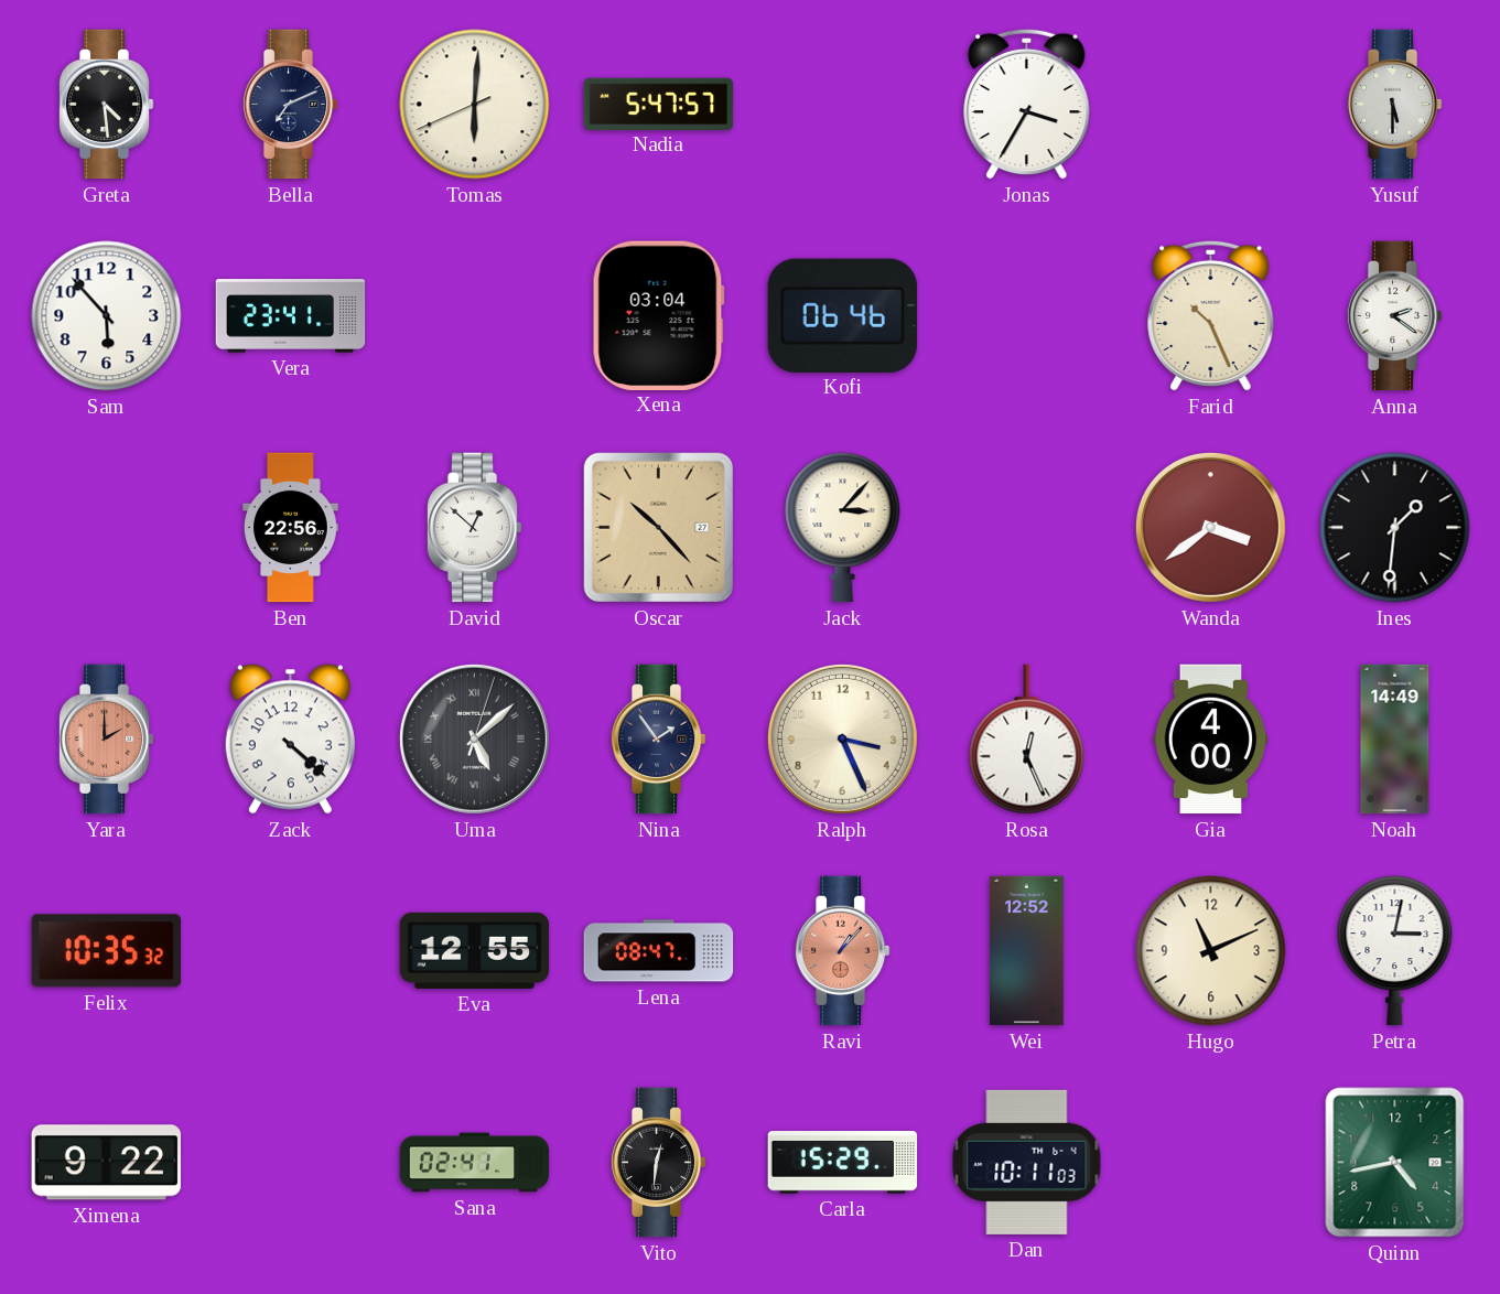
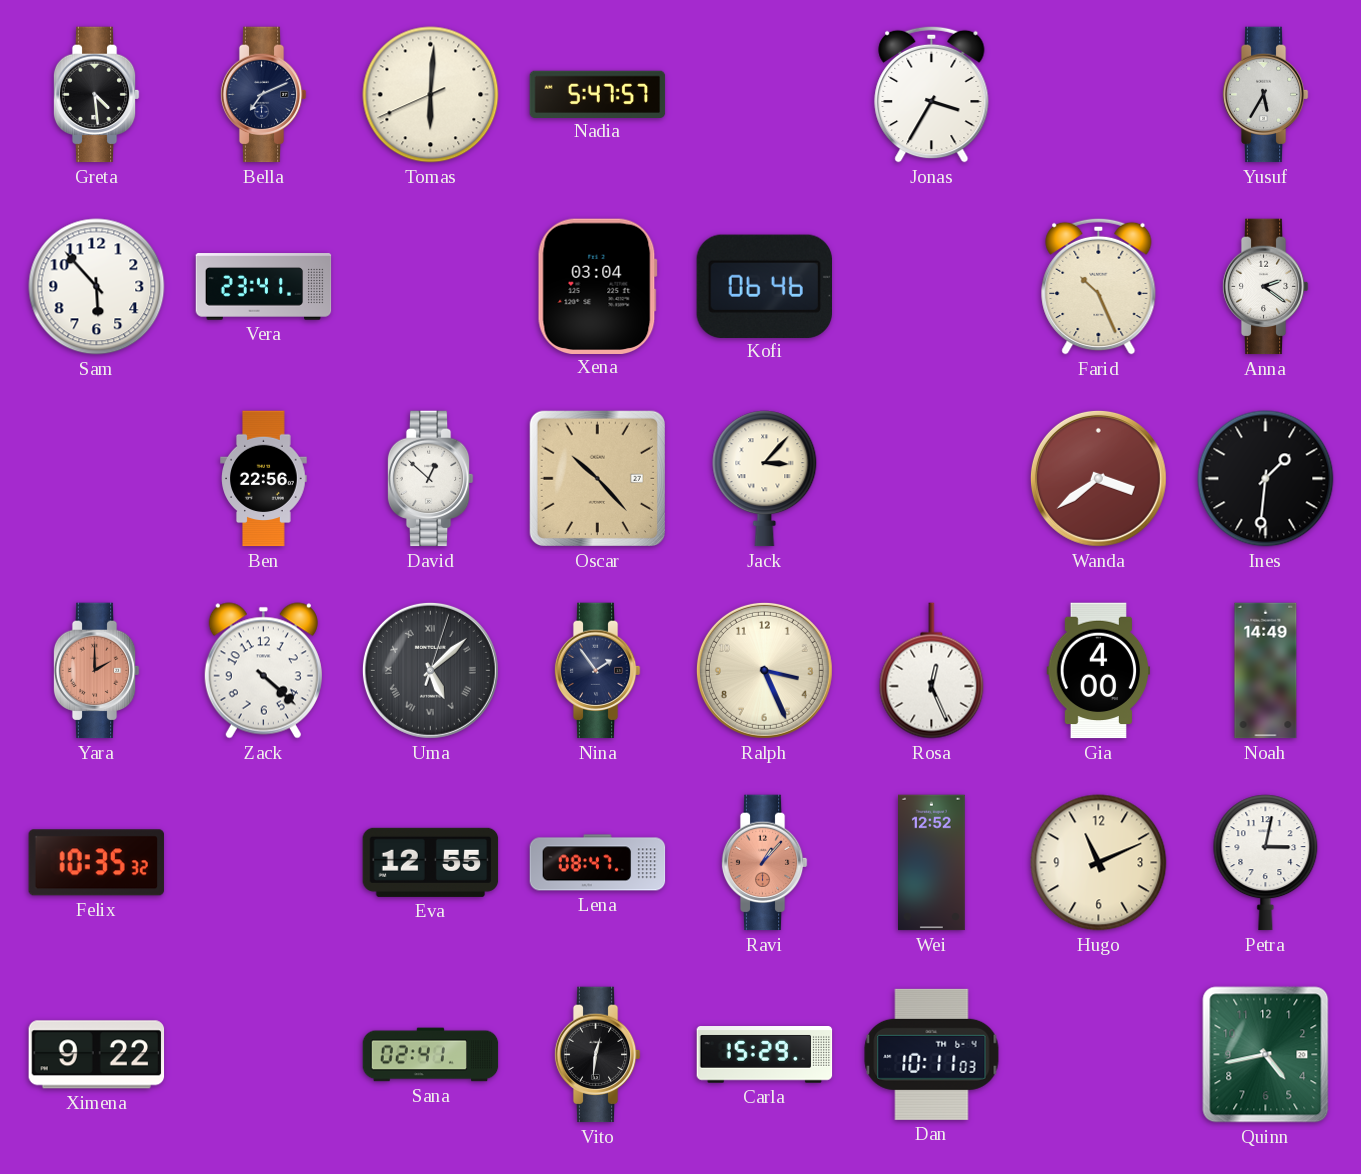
Yusuf: 5:30 -> 5:35
